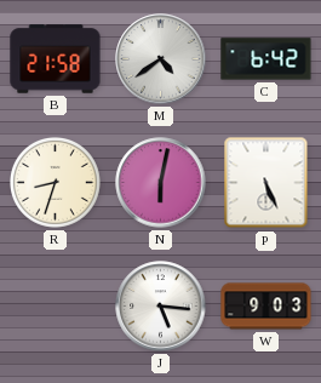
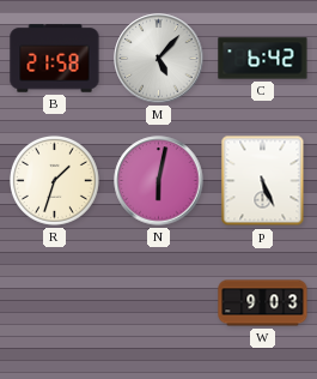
M: 4:39 -> 5:07
R: 8:33 -> 1:33
J: 5:16 -> none
